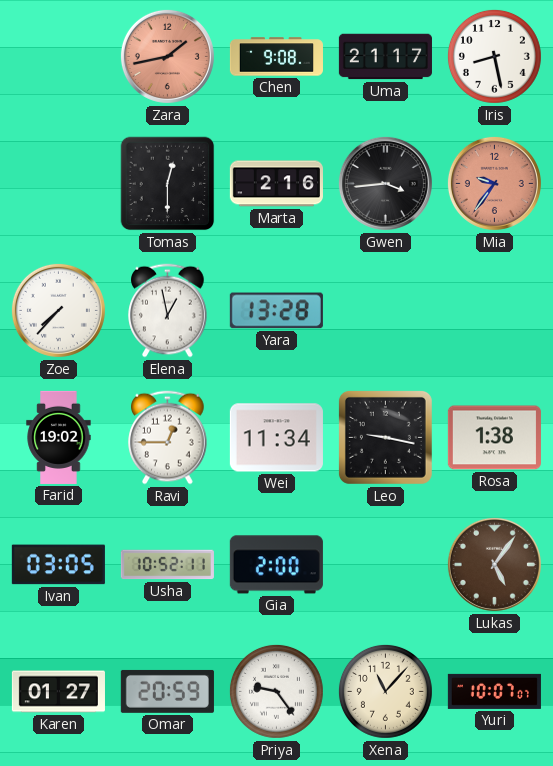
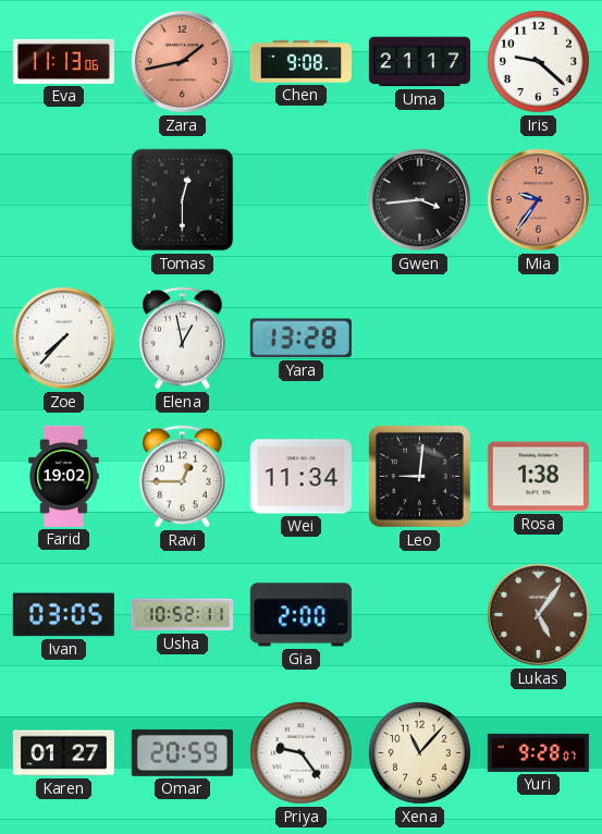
Eva: none -> 11:13
Iris: 8:28 -> 9:22
Marta: 2:16 -> none
Leo: 9:17 -> 9:01
Yuri: 10:07 -> 9:28
